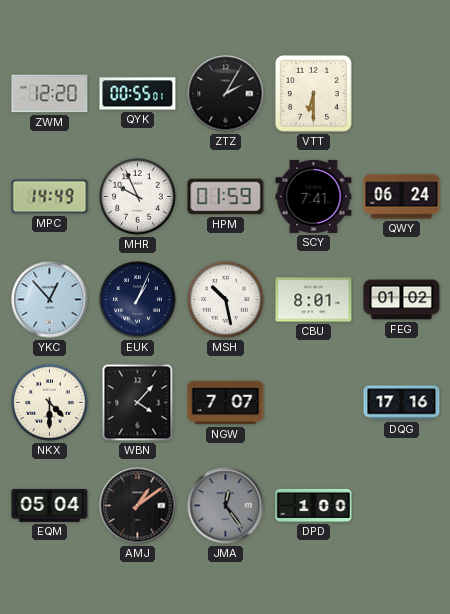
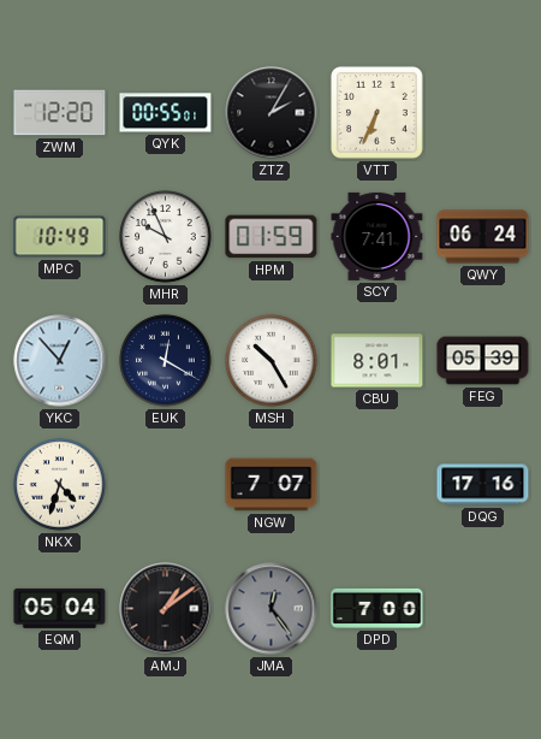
VTT: 6:30 -> 6:34
MPC: 14:49 -> 10:49
EUK: 1:04 -> 12:20
MSH: 10:28 -> 10:25
FEG: 01:02 -> 05:39
NKX: 4:30 -> 4:33
WBN: 4:07 -> none
DPD: 1:00 -> 7:00
